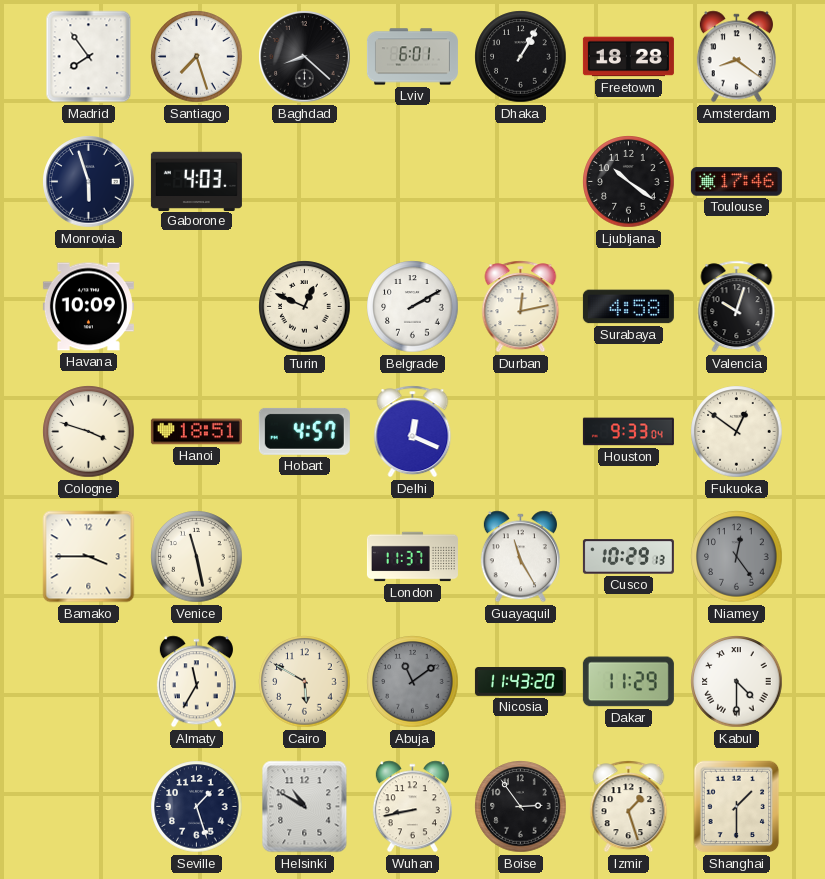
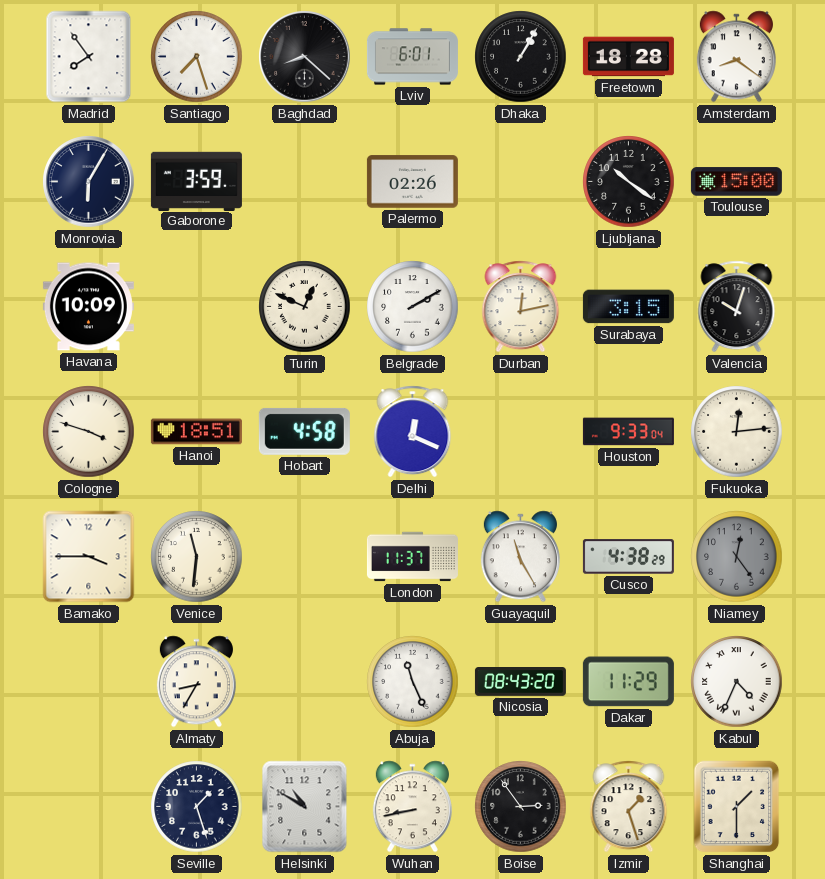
Monrovia: 5:57 -> 6:05
Gaborone: 4:03 -> 3:59
Palermo: none -> 02:26
Toulouse: 17:46 -> 15:00
Surabaya: 4:58 -> 3:15
Hobart: 4:57 -> 4:58
Fukuoka: 12:51 -> 12:14
Venice: 11:28 -> 11:31
Cusco: 10:29 -> 4:38
Almaty: 11:35 -> 8:35
Cairo: 5:50 -> none
Abuja: 11:09 -> 11:26
Abuja dial: grey -> white
Nicosia: 11:43 -> 08:43
Kabul: 4:30 -> 4:34
